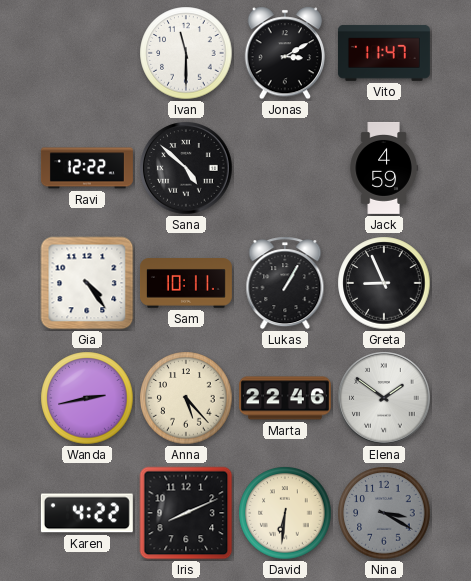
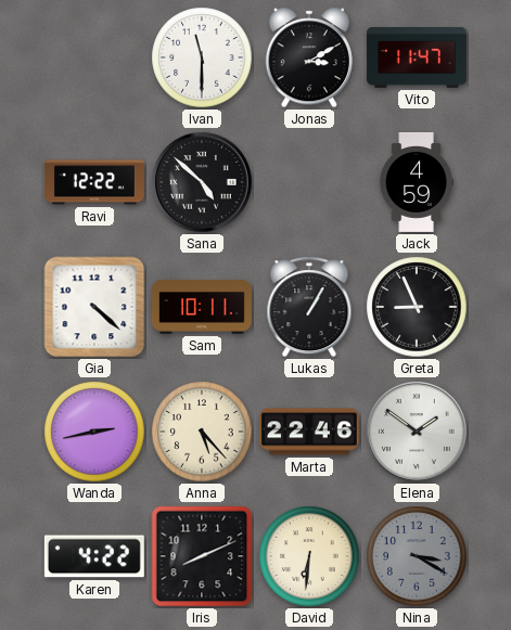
Gia: 4:24 -> 4:22
